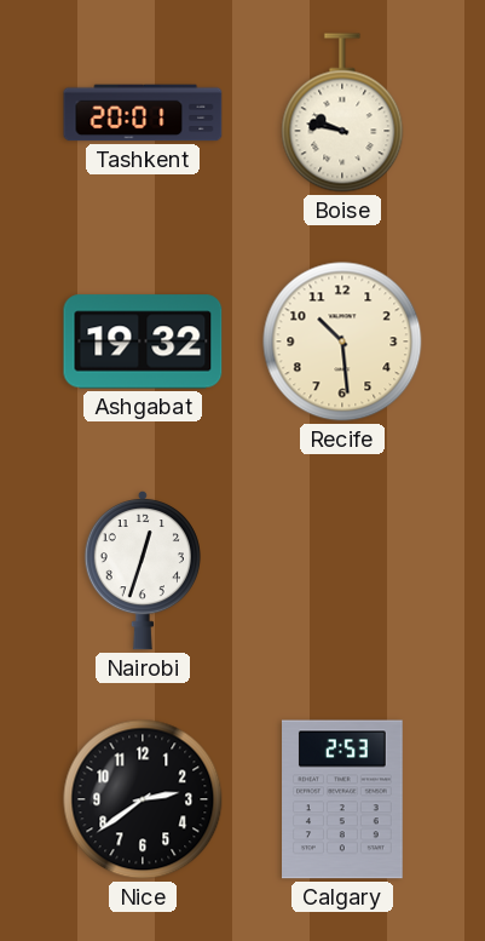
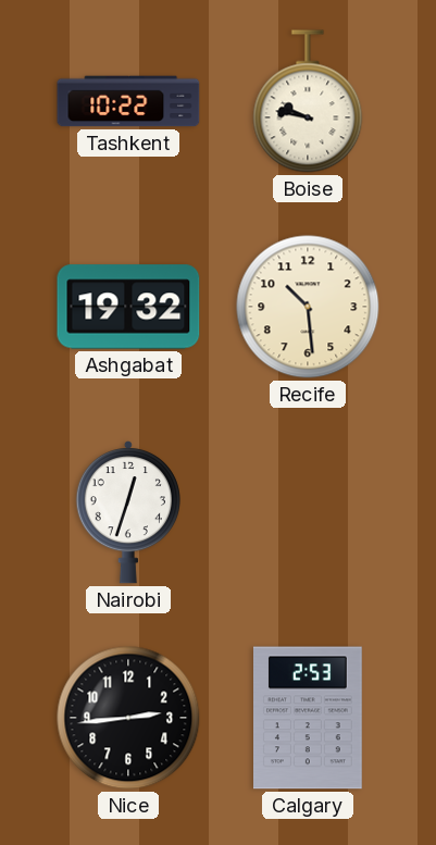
Tashkent: 20:01 -> 10:22
Nice: 2:39 -> 2:44
